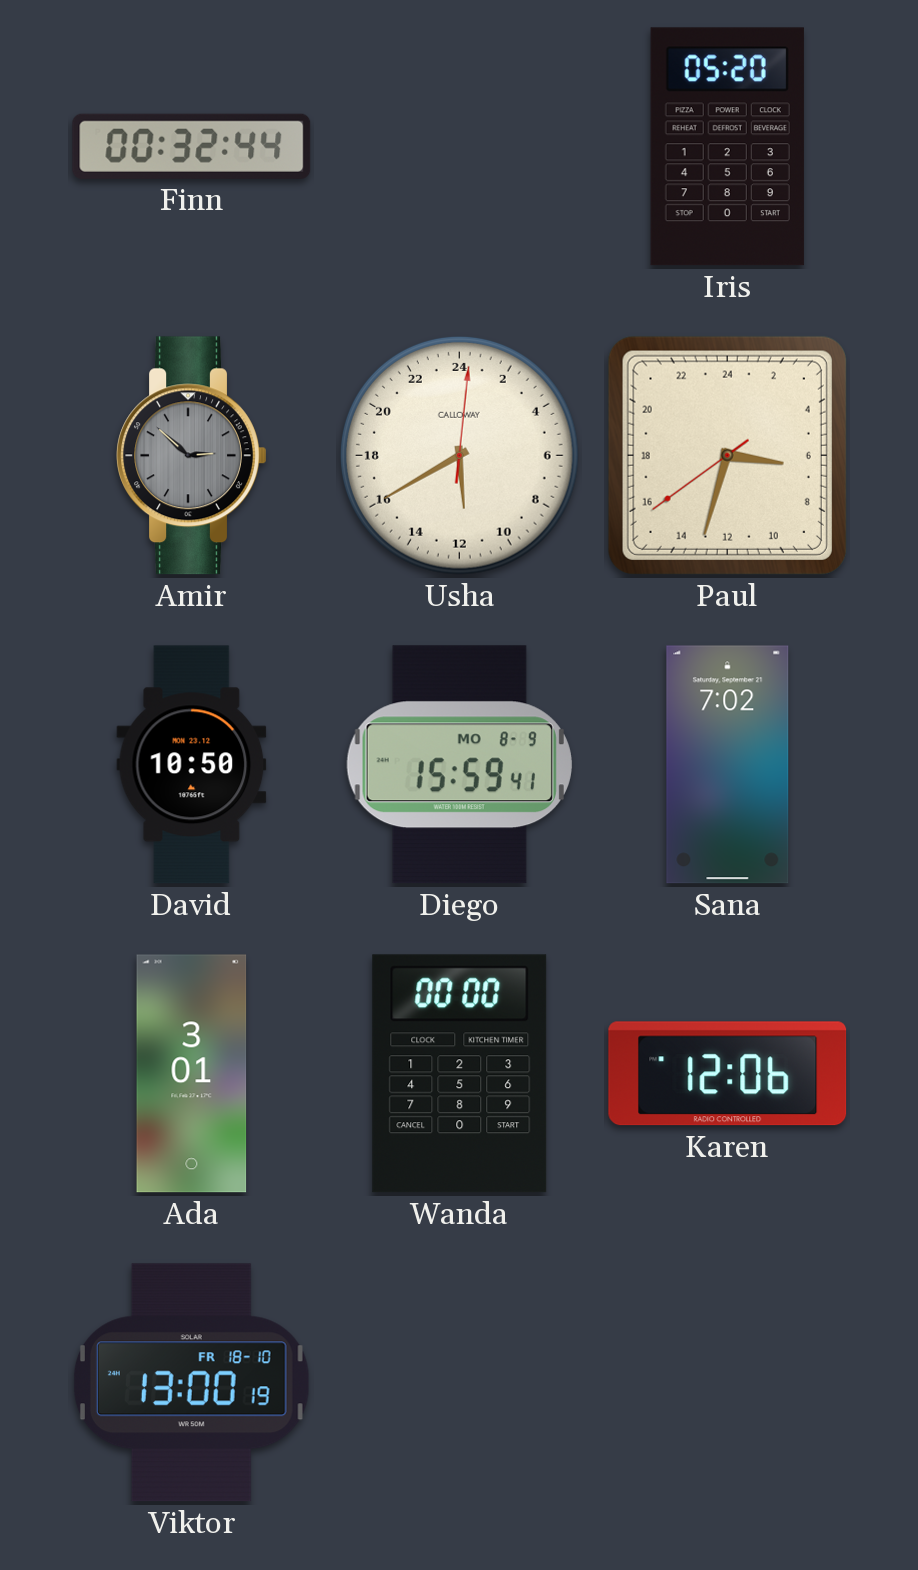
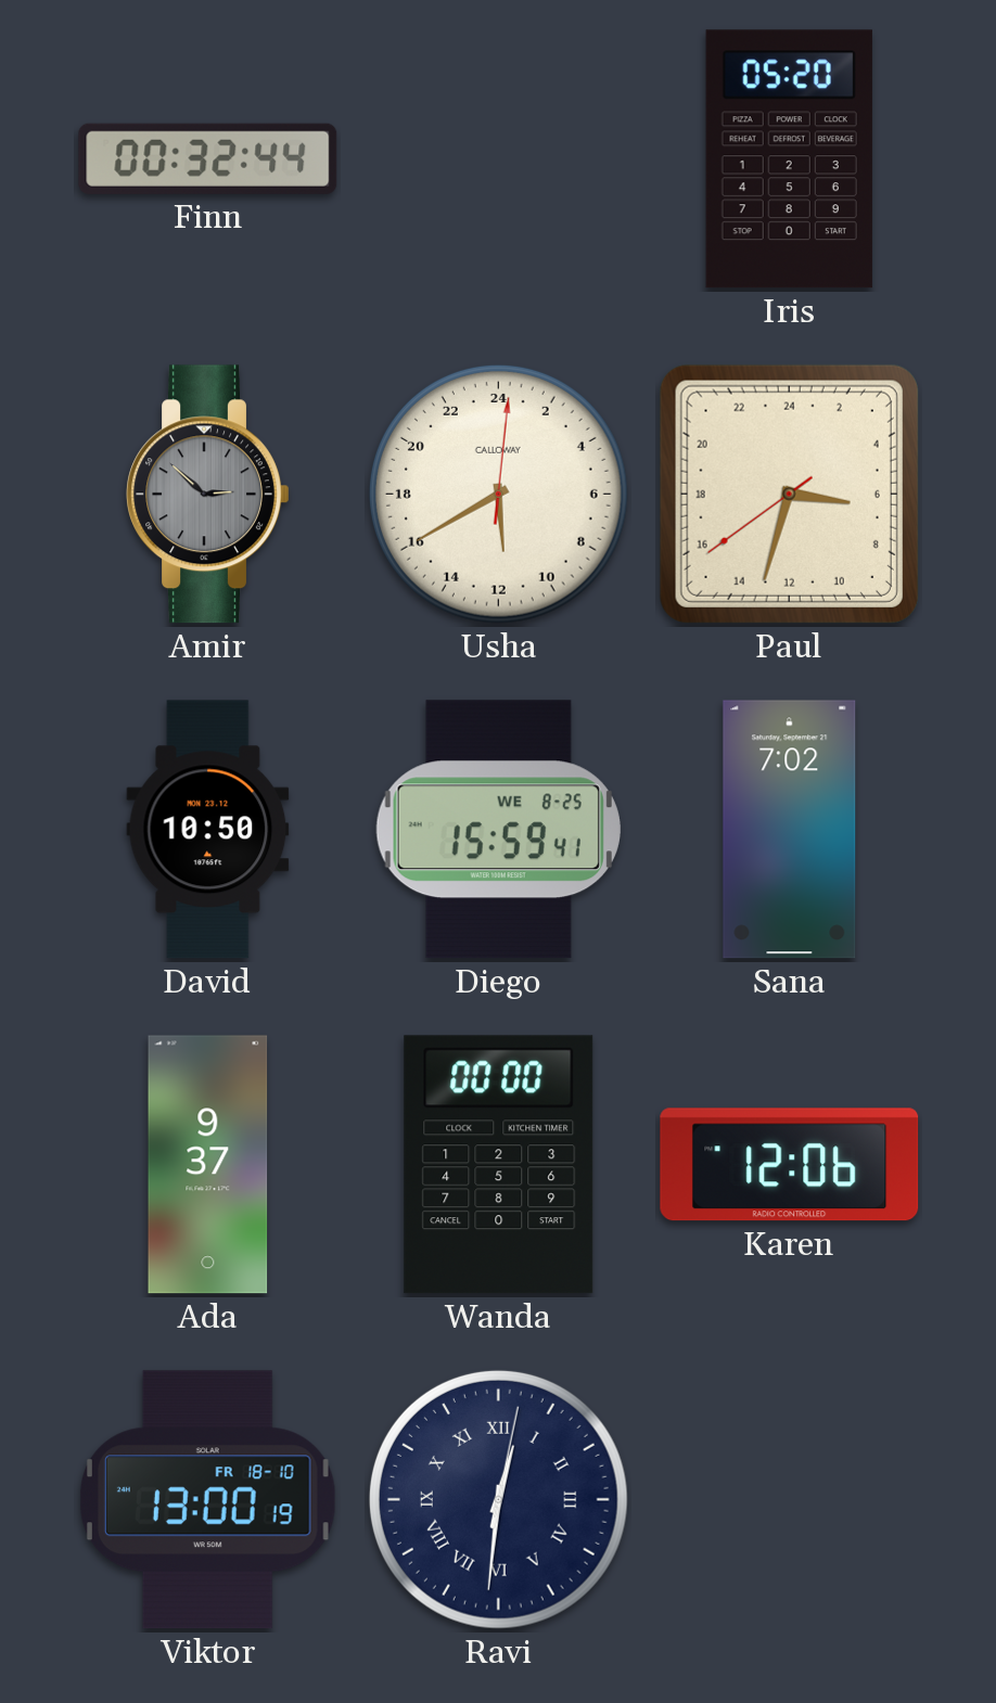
Diego date: MO 8-9 -> WE 8-25
Ada: 3:01 -> 9:37
Ravi: none -> 12:31
